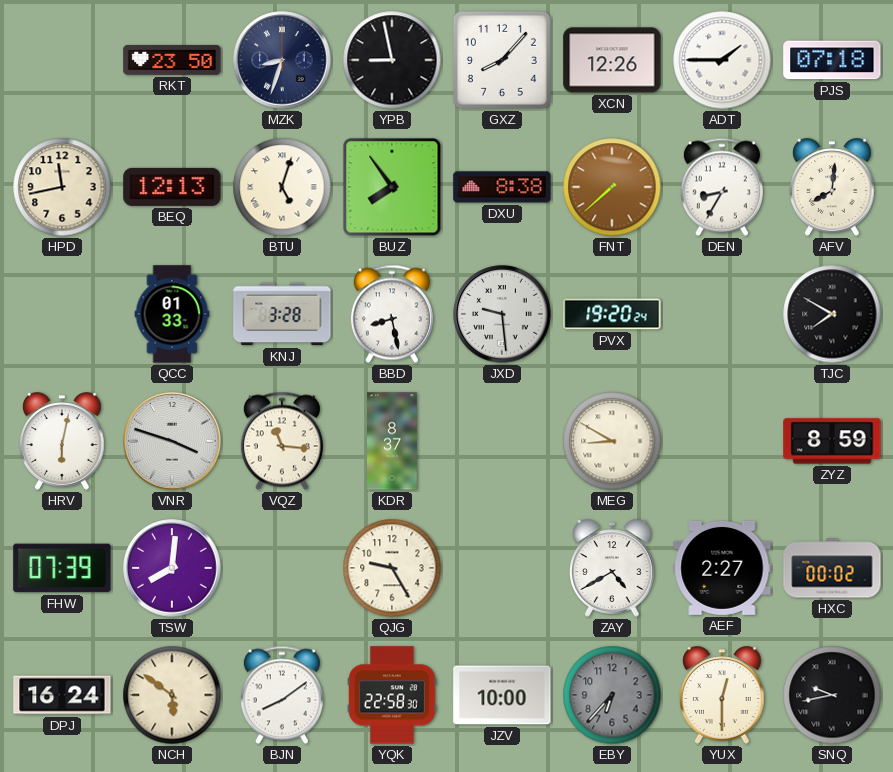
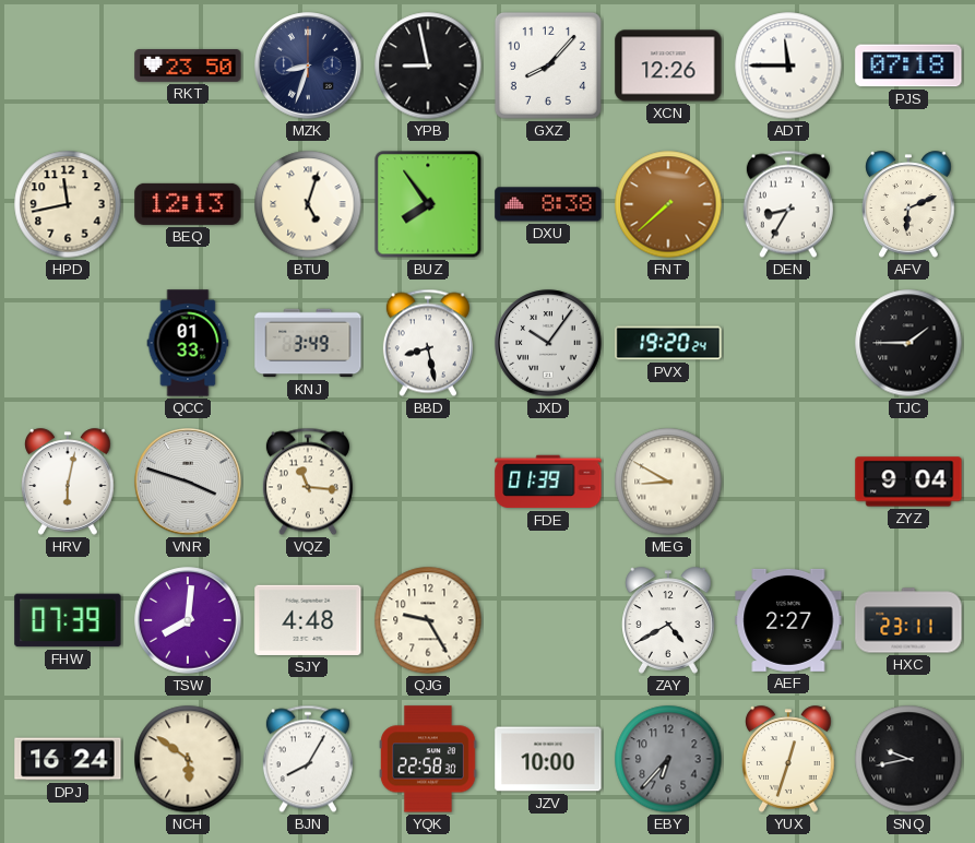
ADT: 1:45 -> 11:45
AFV: 8:01 -> 6:11
KNJ: 3:28 -> 3:49
JXD: 9:29 -> 10:06
TJC: 7:50 -> 1:45
KDR: 8:37 -> none
FDE: none -> 01:39
ZYZ: 8:59 -> 9:04
SJY: none -> 4:48
HXC: 00:02 -> 23:11
BJN: 8:09 -> 8:05
YUX: 12:30 -> 12:33
